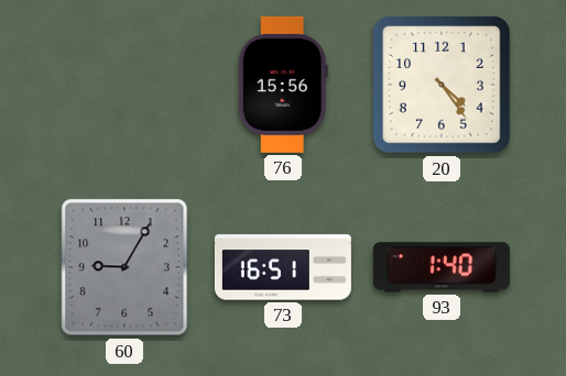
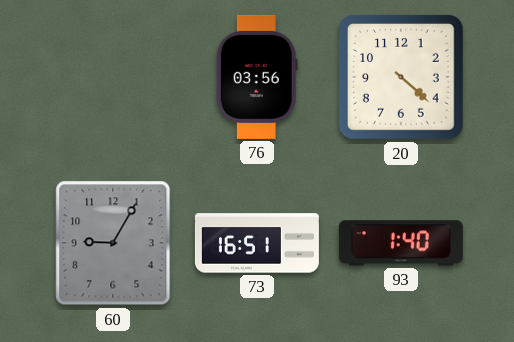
76: 15:56 -> 03:56
20: 4:24 -> 4:22
